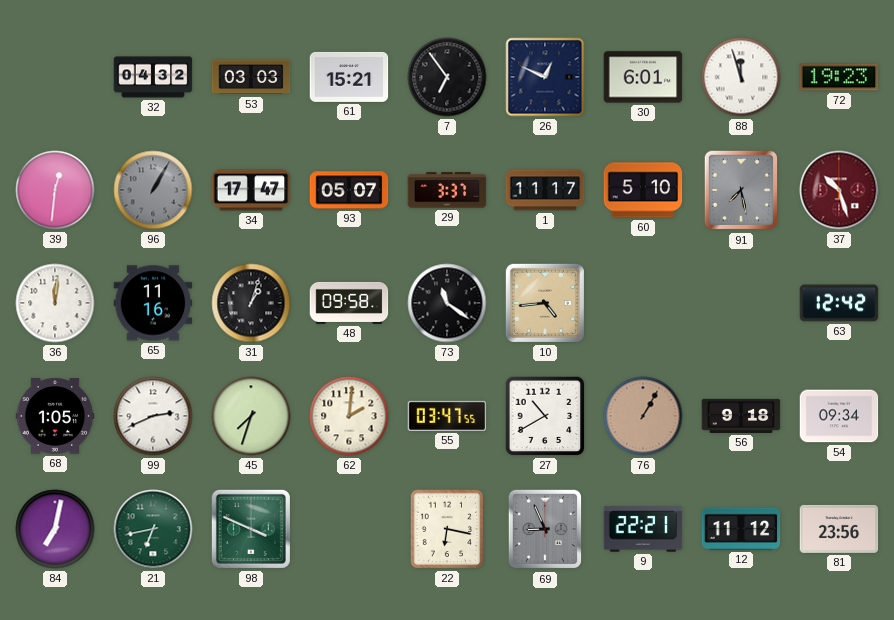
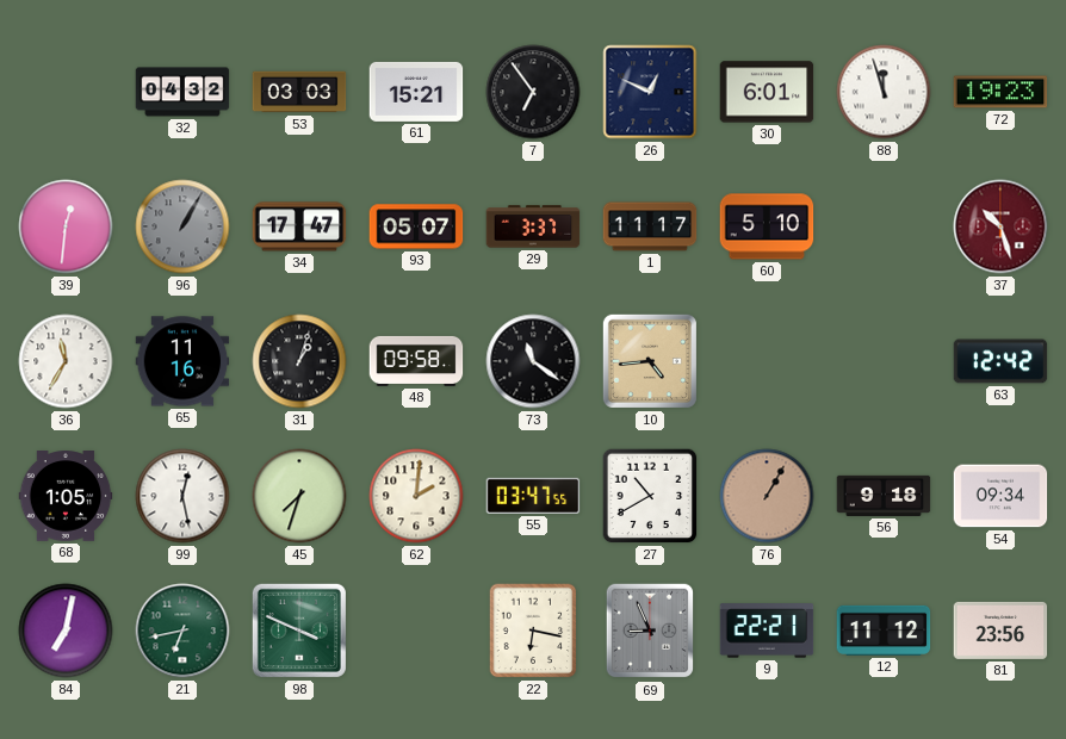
91: 7:28 -> none
36: 12:01 -> 11:35
99: 2:41 -> 12:28
